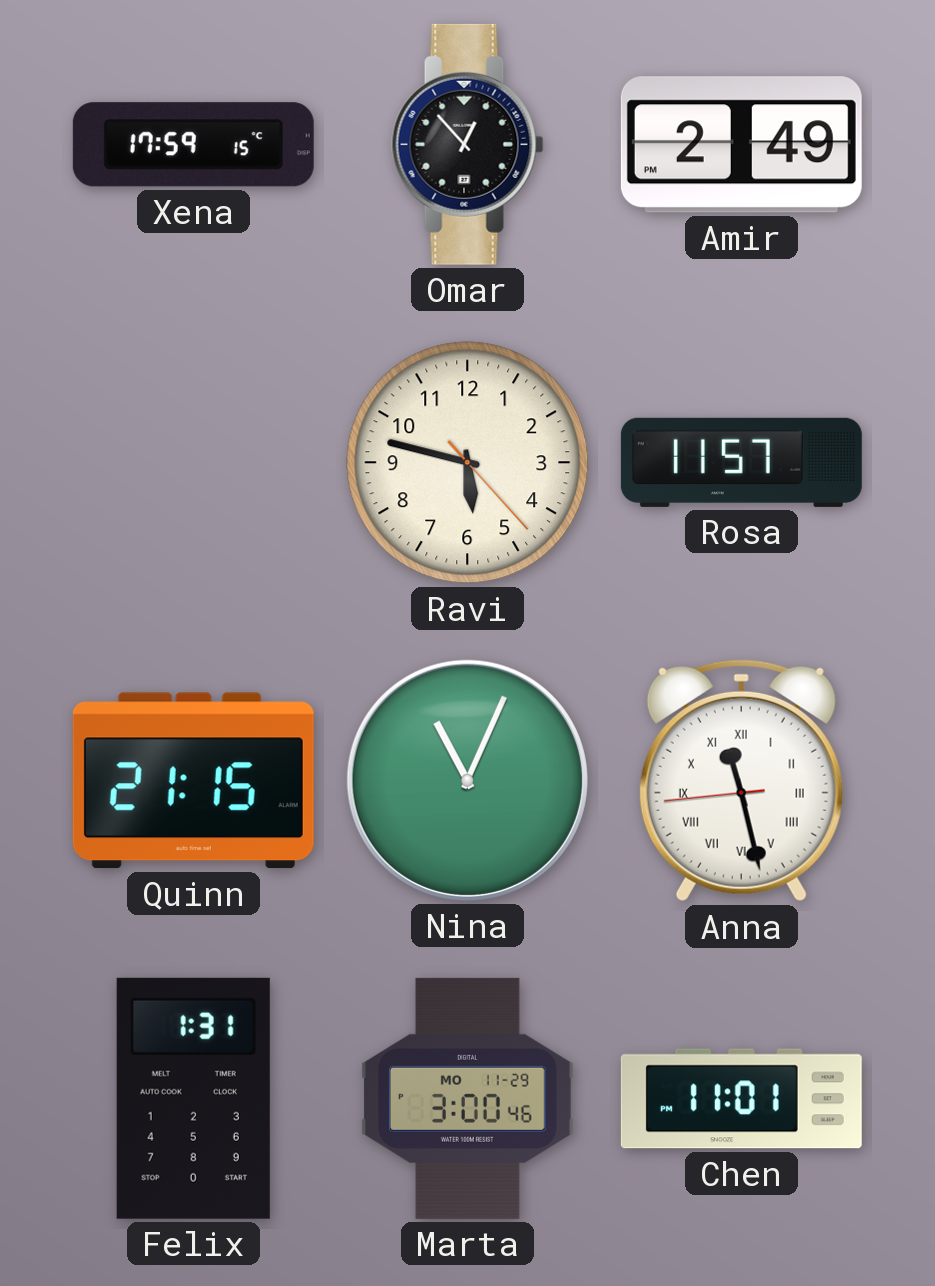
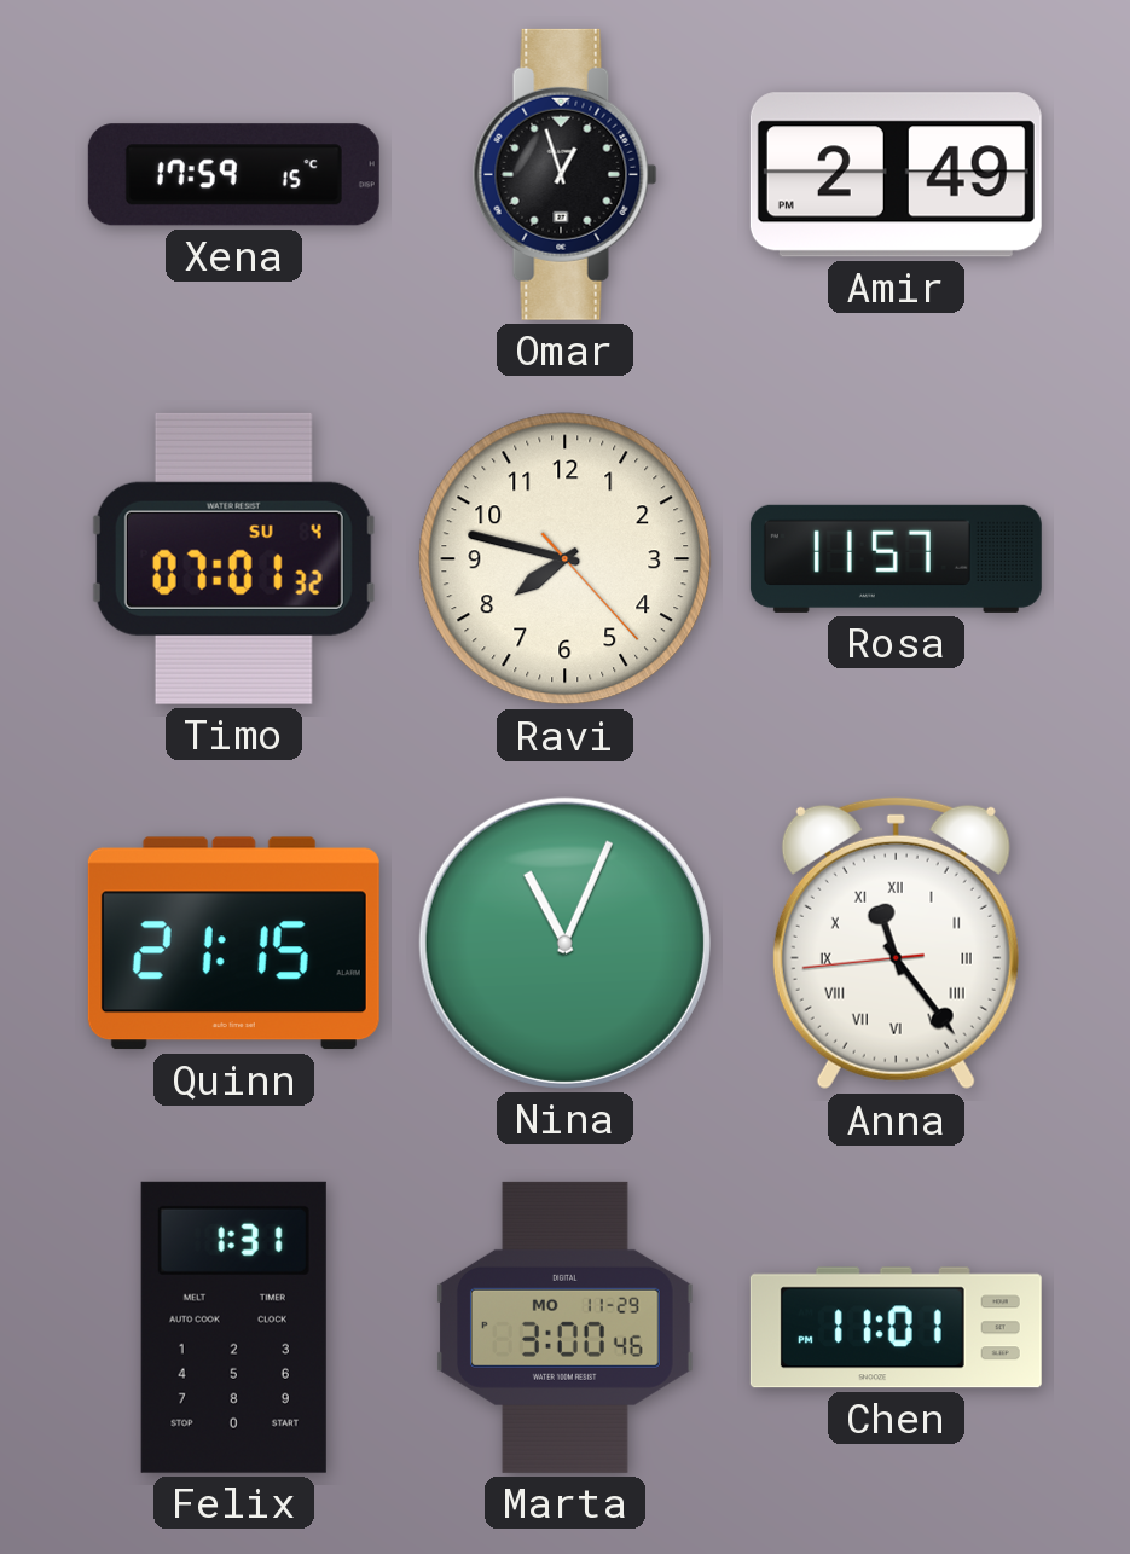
Omar: 12:53 -> 12:57
Timo: none -> 07:01
Ravi: 5:47 -> 7:47
Anna: 11:27 -> 11:23
